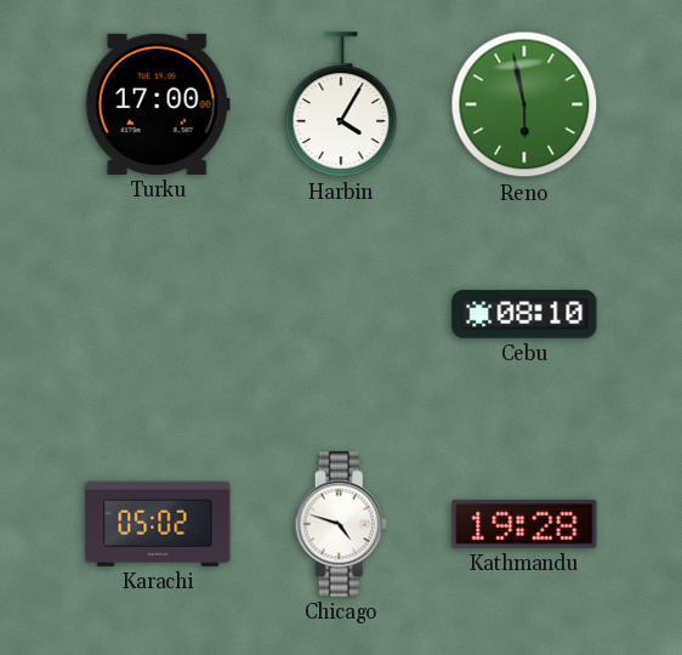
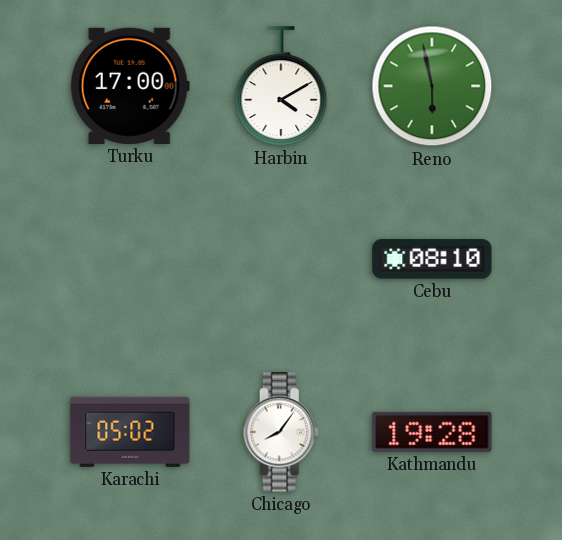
Harbin: 4:05 -> 4:10
Chicago: 4:48 -> 8:06
